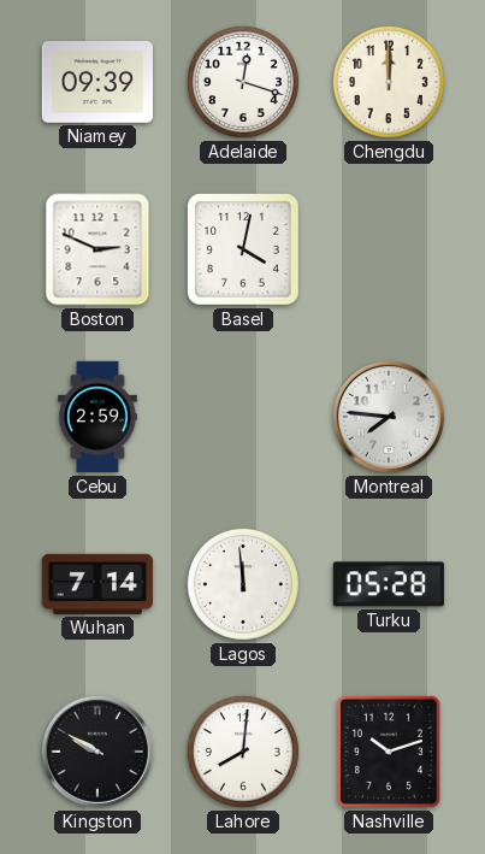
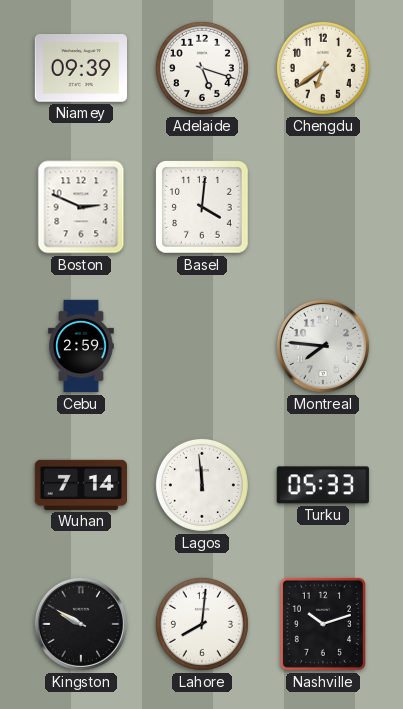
Adelaide: 12:18 -> 5:18
Chengdu: 12:00 -> 6:39
Basel: 4:02 -> 4:01
Turku: 05:28 -> 05:33
